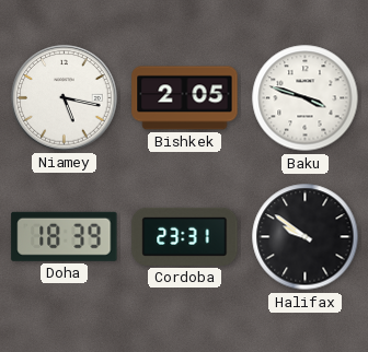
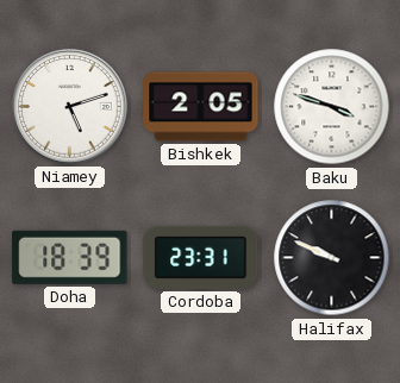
Niamey: 5:17 -> 5:12
Halifax: 9:51 -> 9:49
